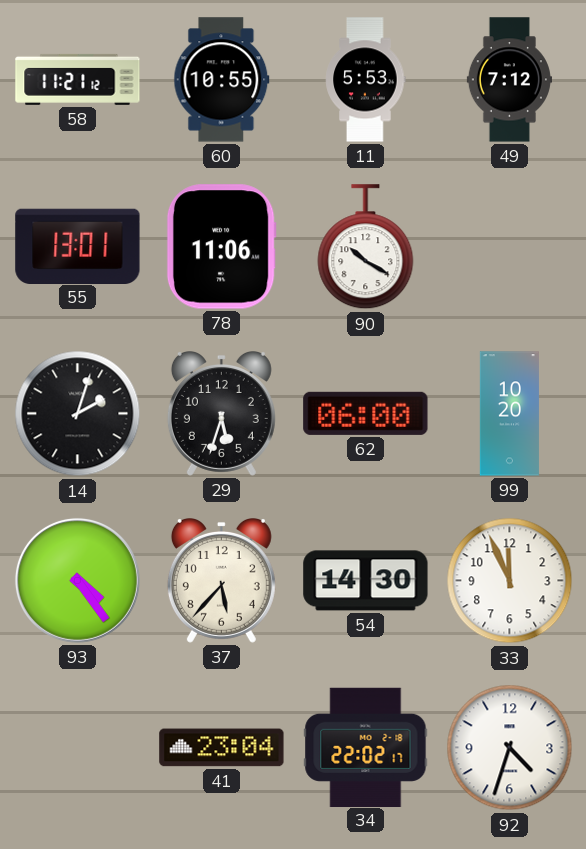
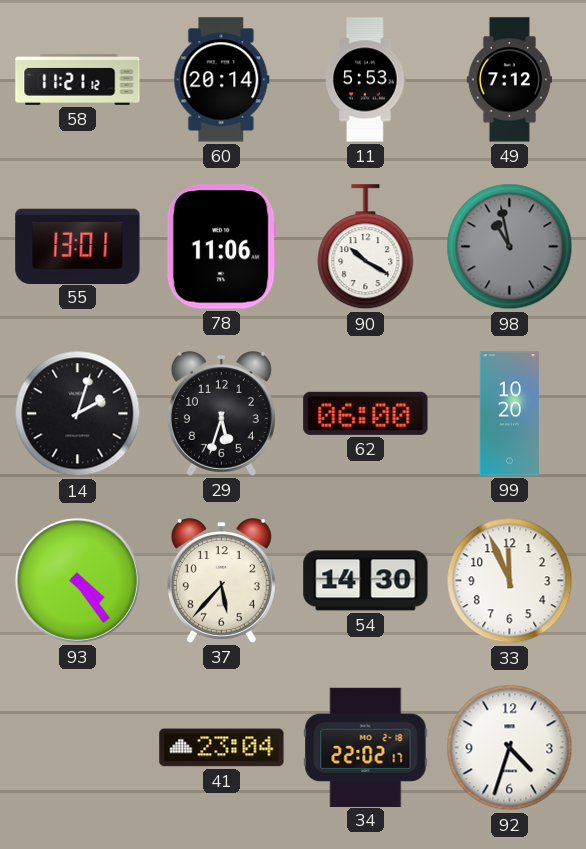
60: 10:55 -> 20:14
98: none -> 10:58
